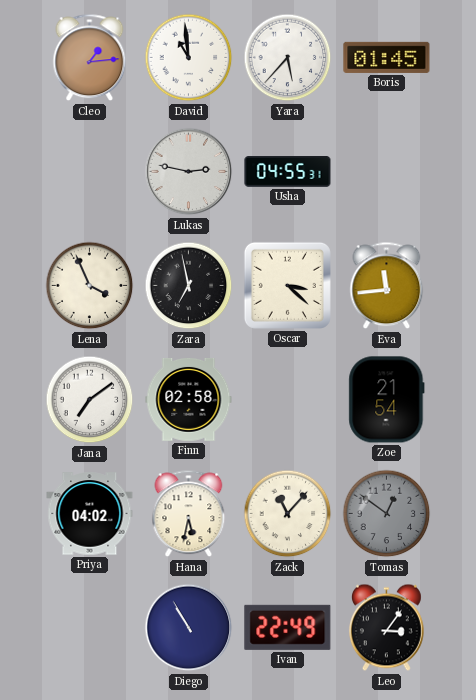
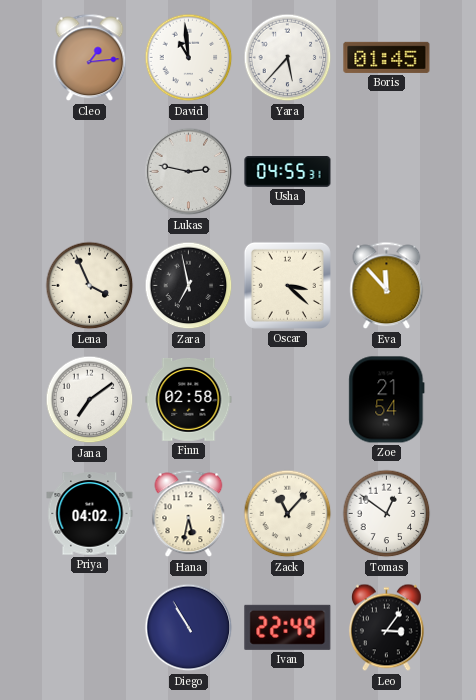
Eva: 11:44 -> 11:53
Tomas dial: grey -> white
